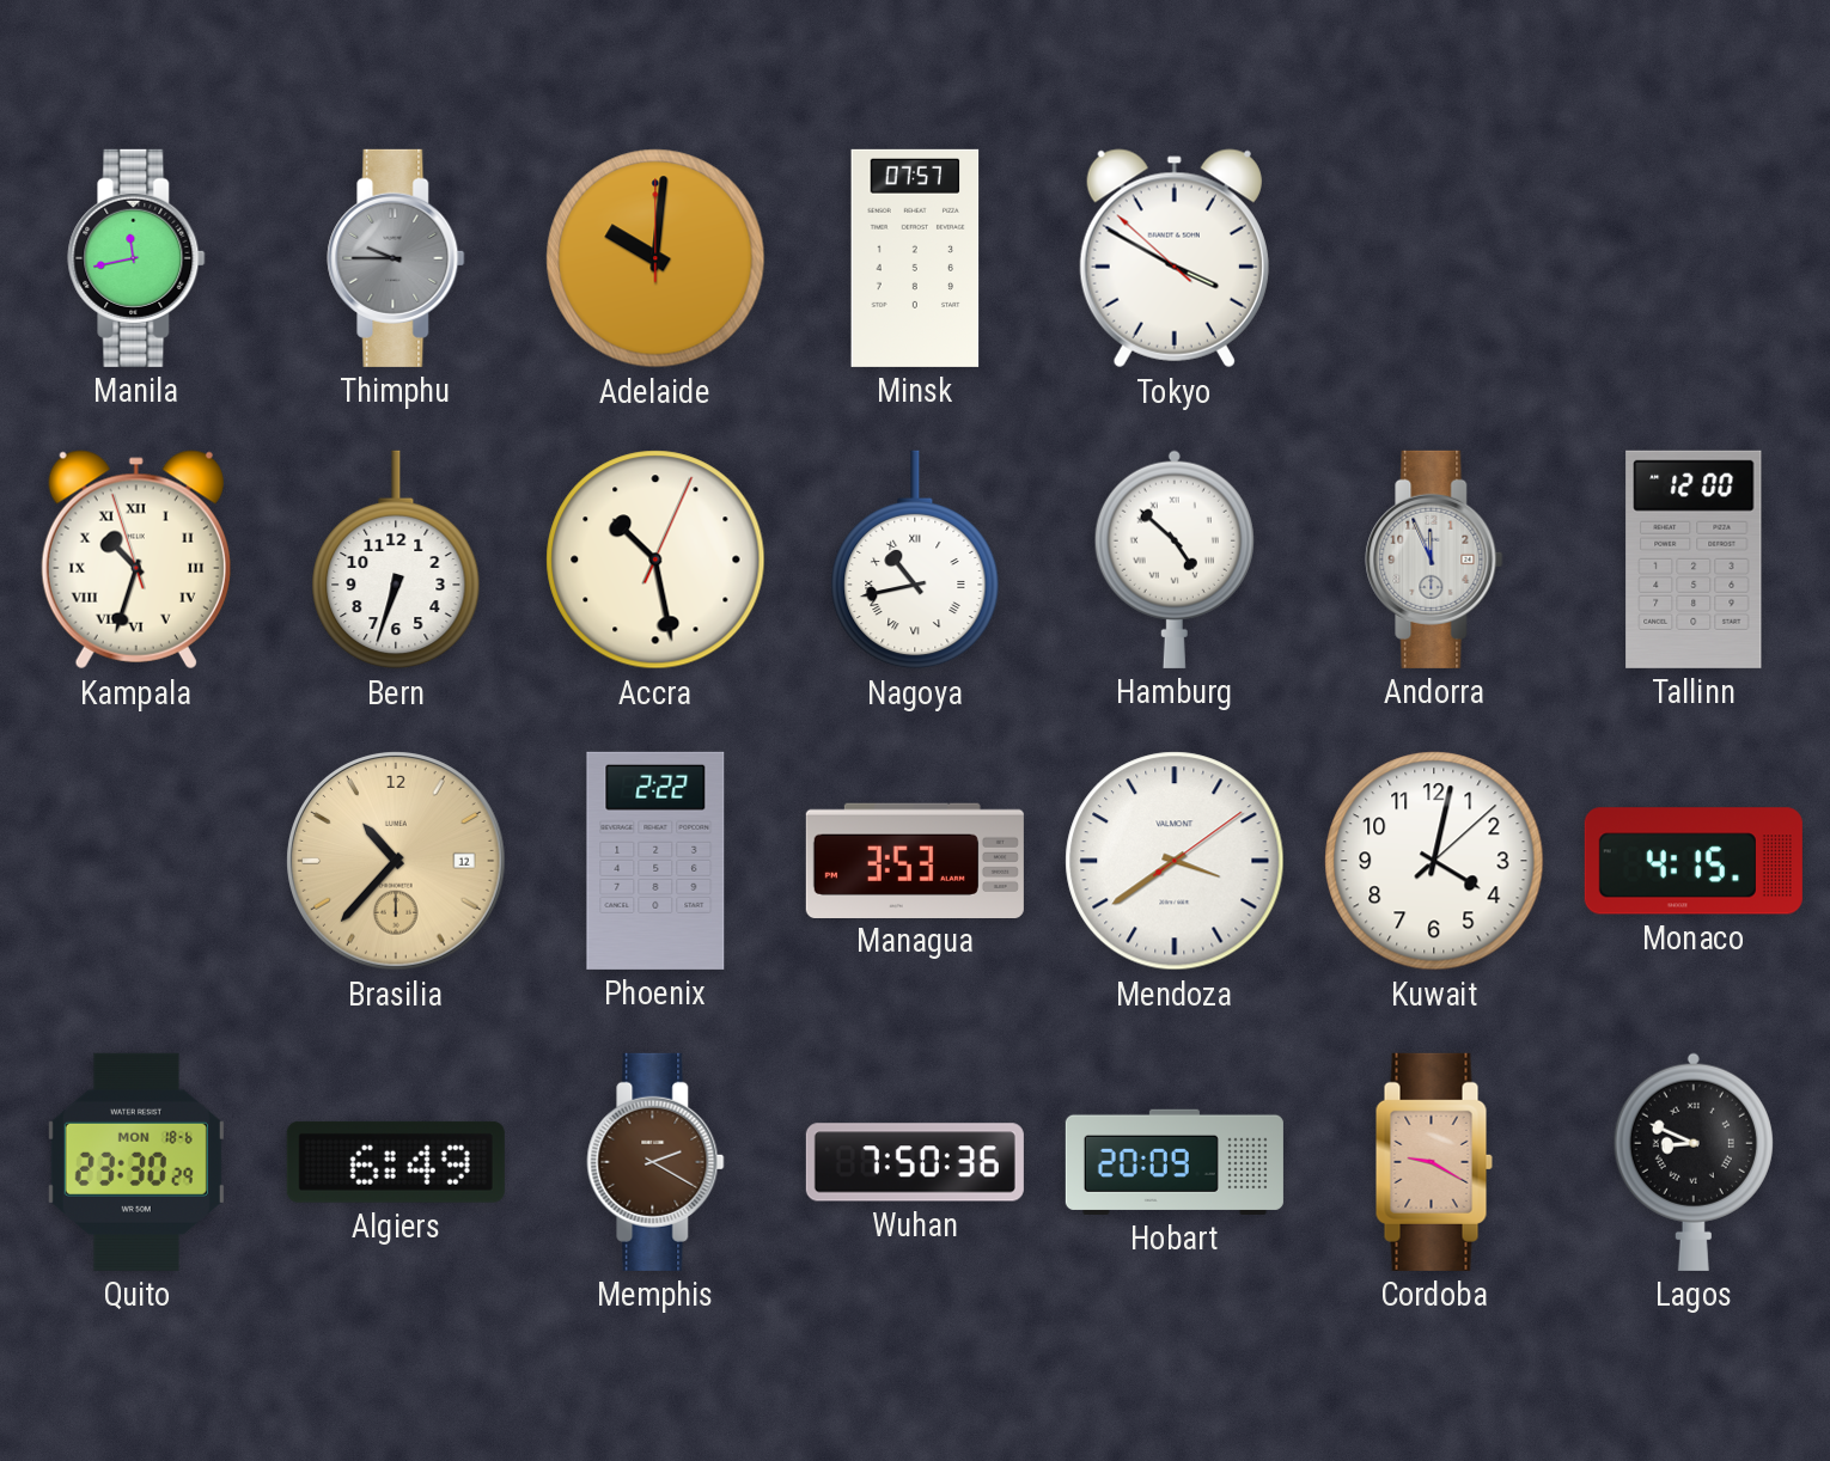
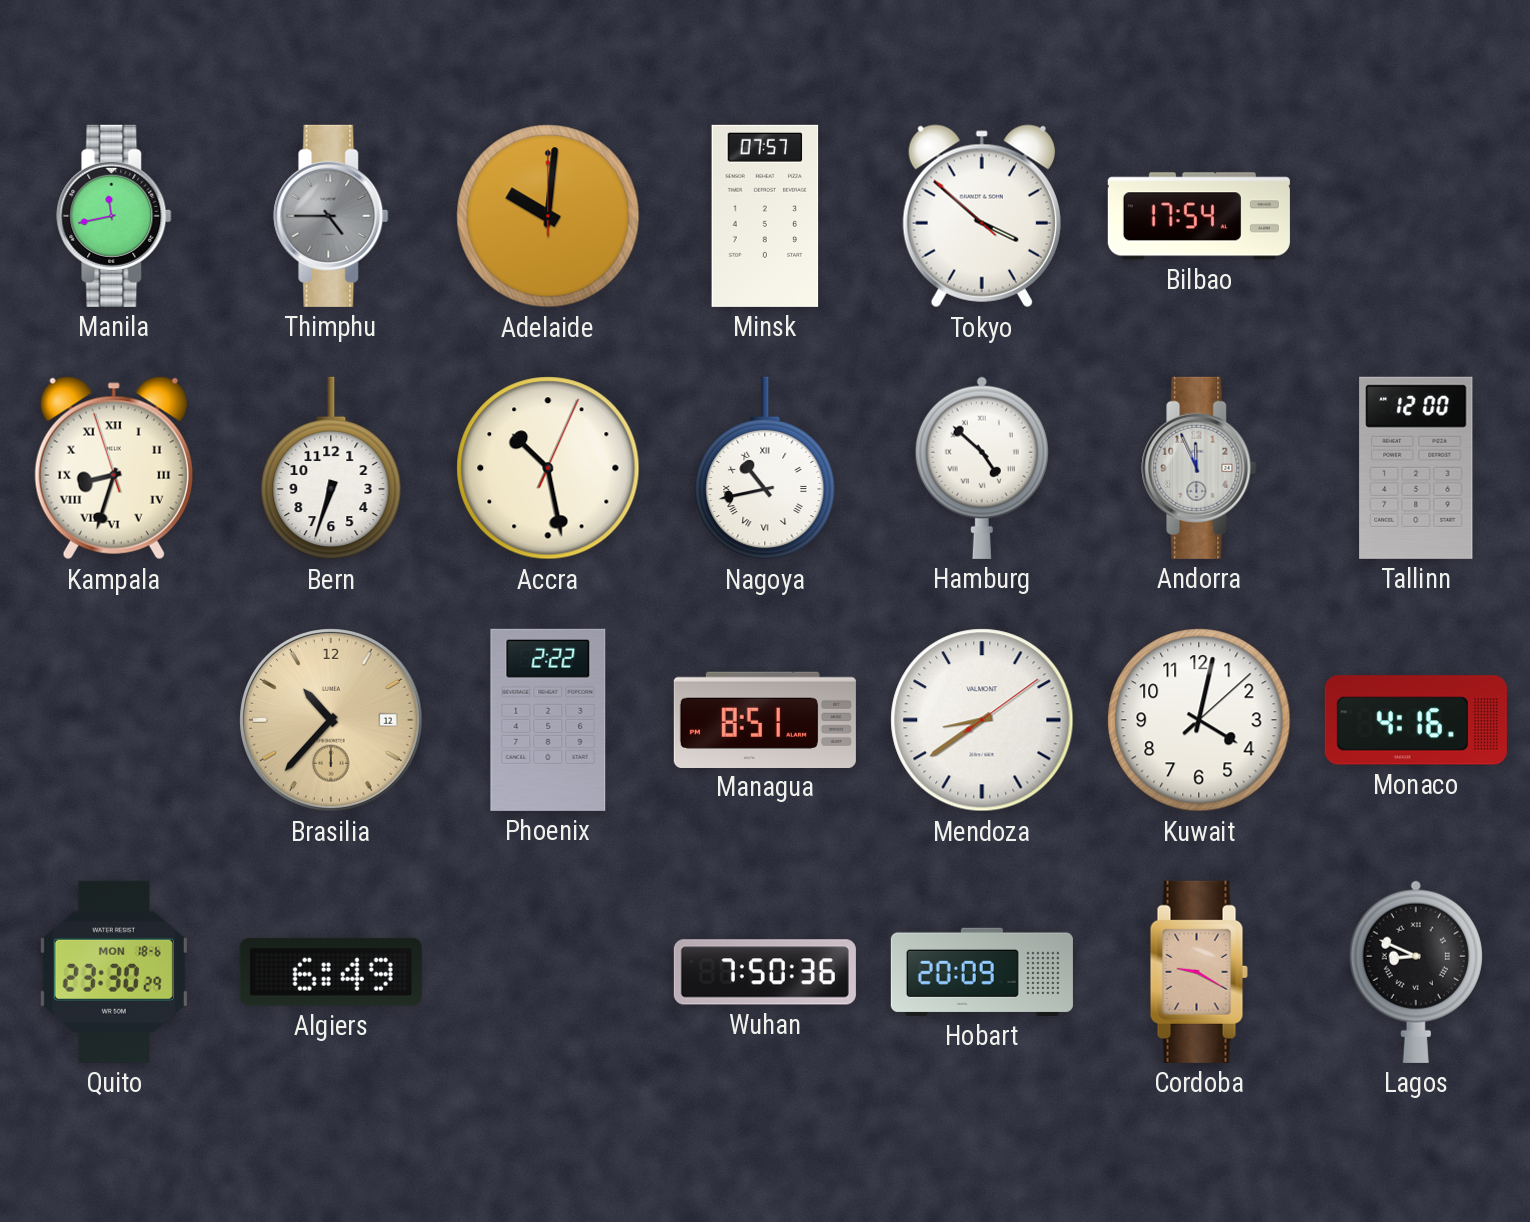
Thimphu: 9:45 -> 4:45
Tokyo: 3:49 -> 3:51
Bilbao: none -> 17:54
Kampala: 10:32 -> 8:32
Managua: 3:53 -> 8:51
Mendoza: 3:39 -> 8:39
Monaco: 4:15 -> 4:16
Memphis: 2:20 -> none
